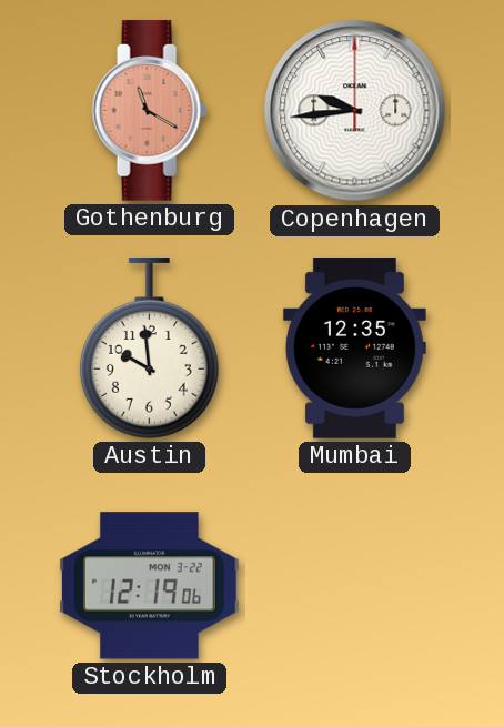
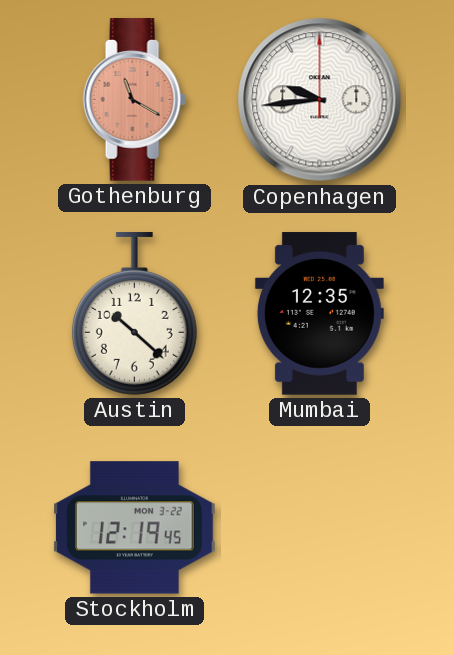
Austin: 9:59 -> 10:22
Stockholm: 12:19:06 -> 12:19:45
